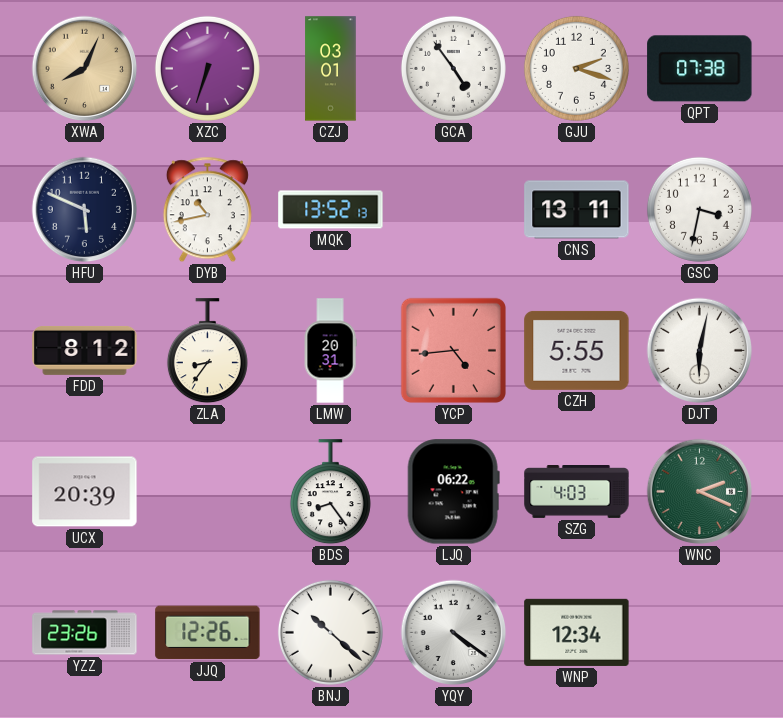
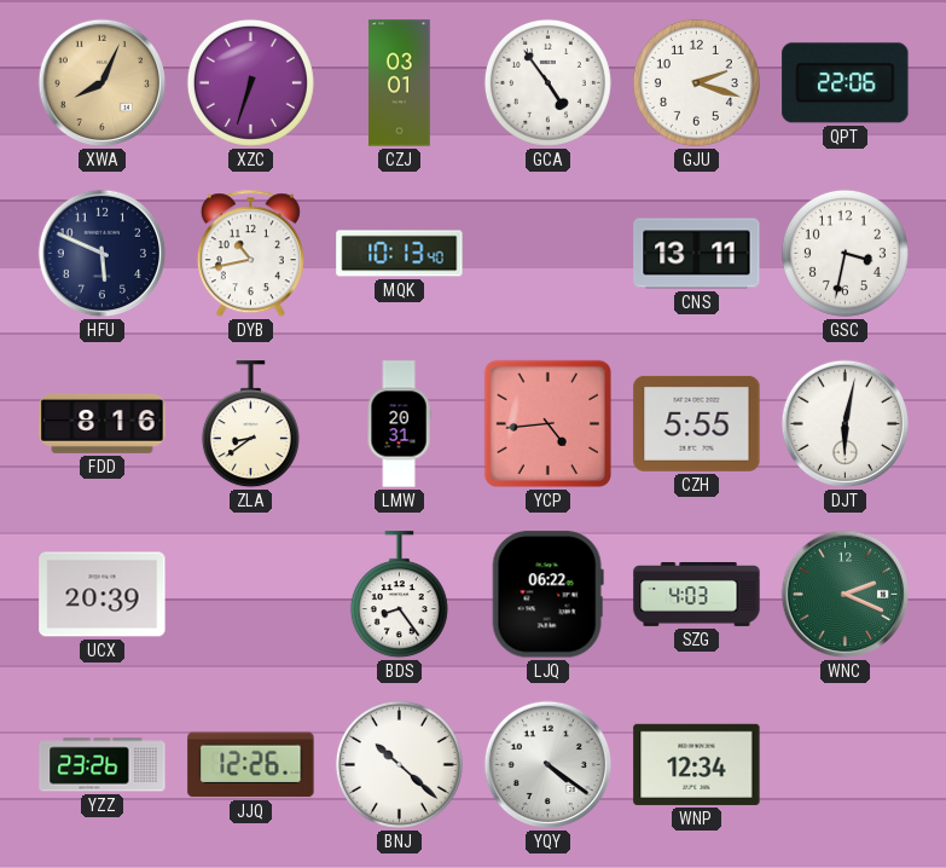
QPT: 07:38 -> 22:06
MQK: 13:52 -> 10:13
FDD: 8:12 -> 8:16
ZLA: 8:36 -> 8:39
